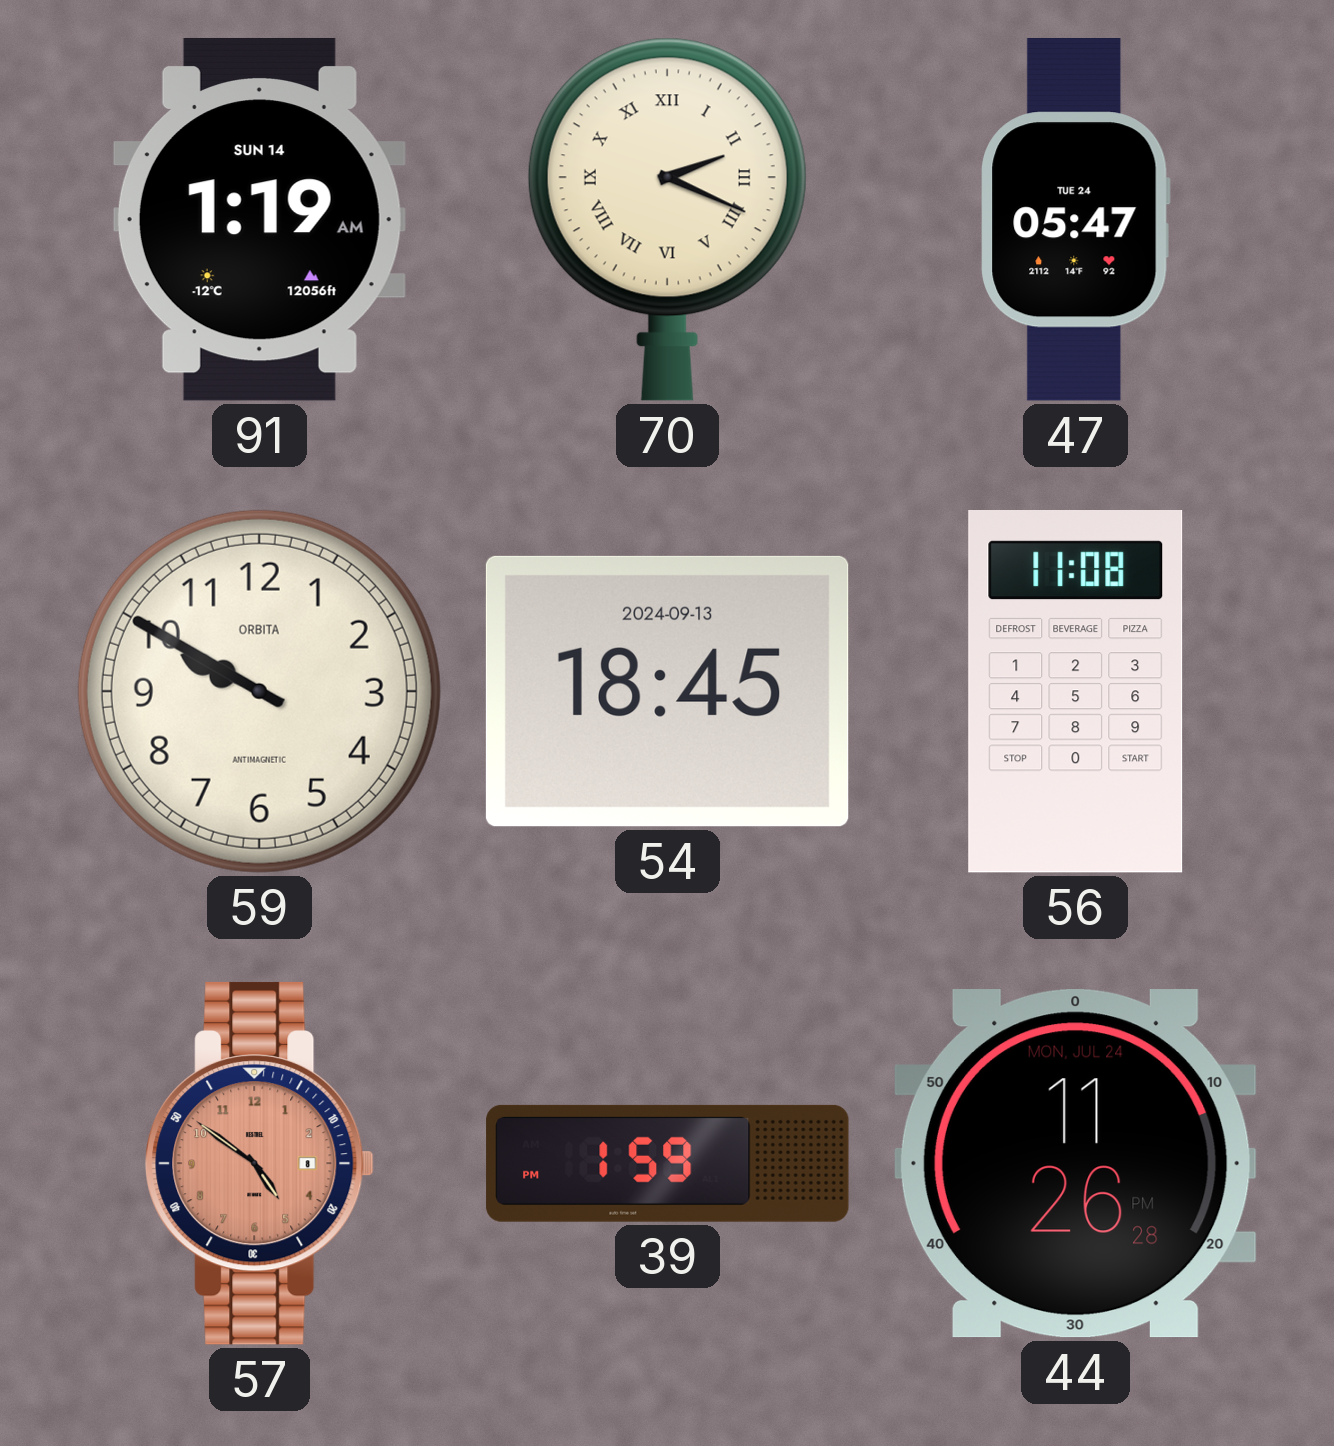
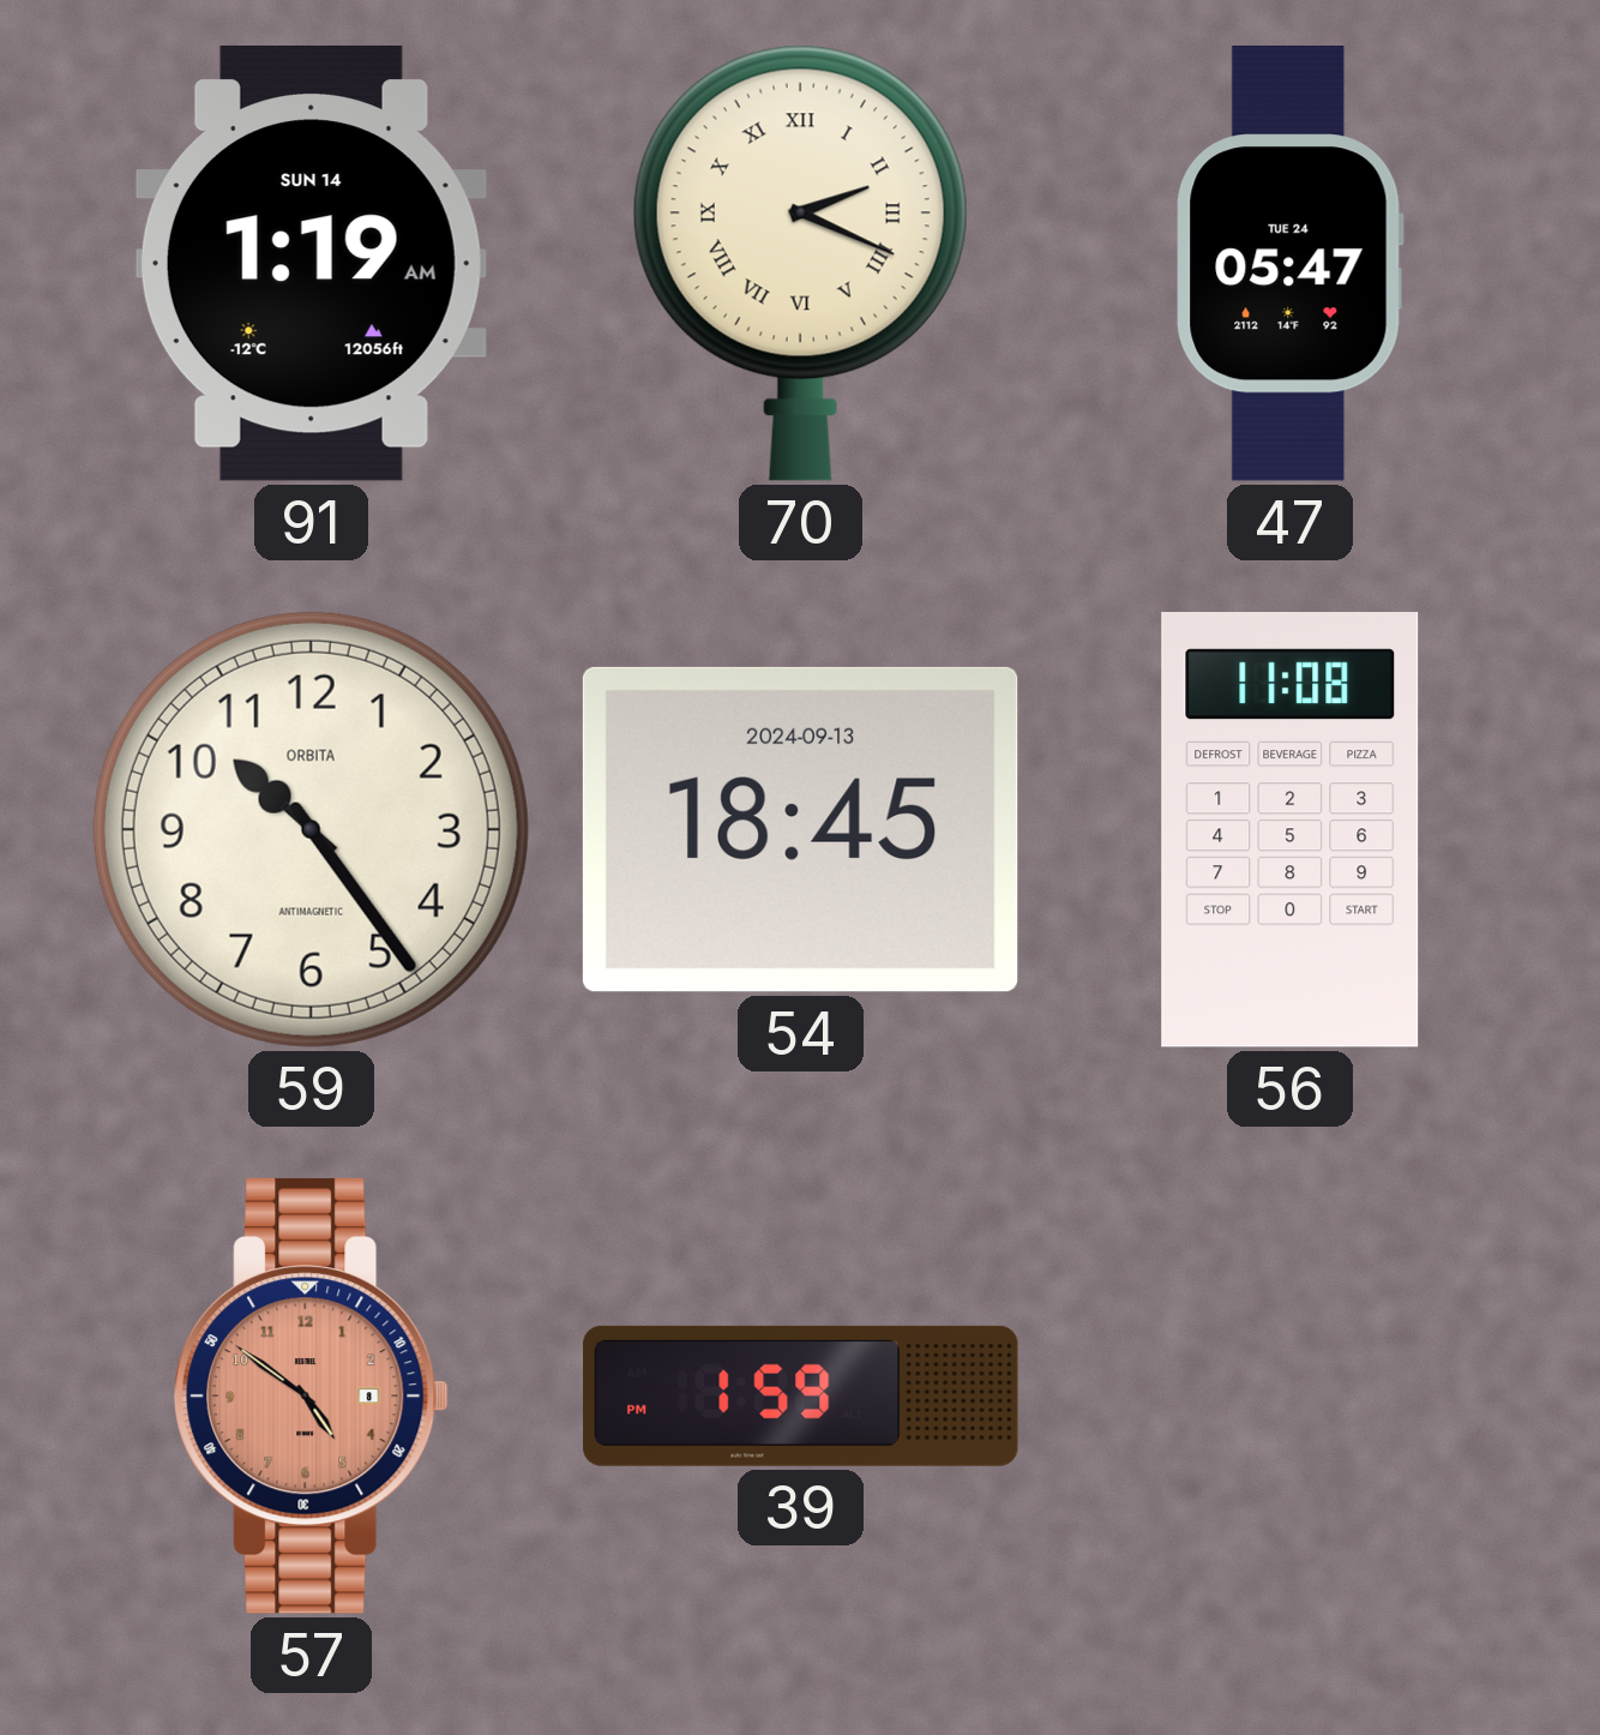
59: 9:50 -> 10:24
44: 11:26 -> none
